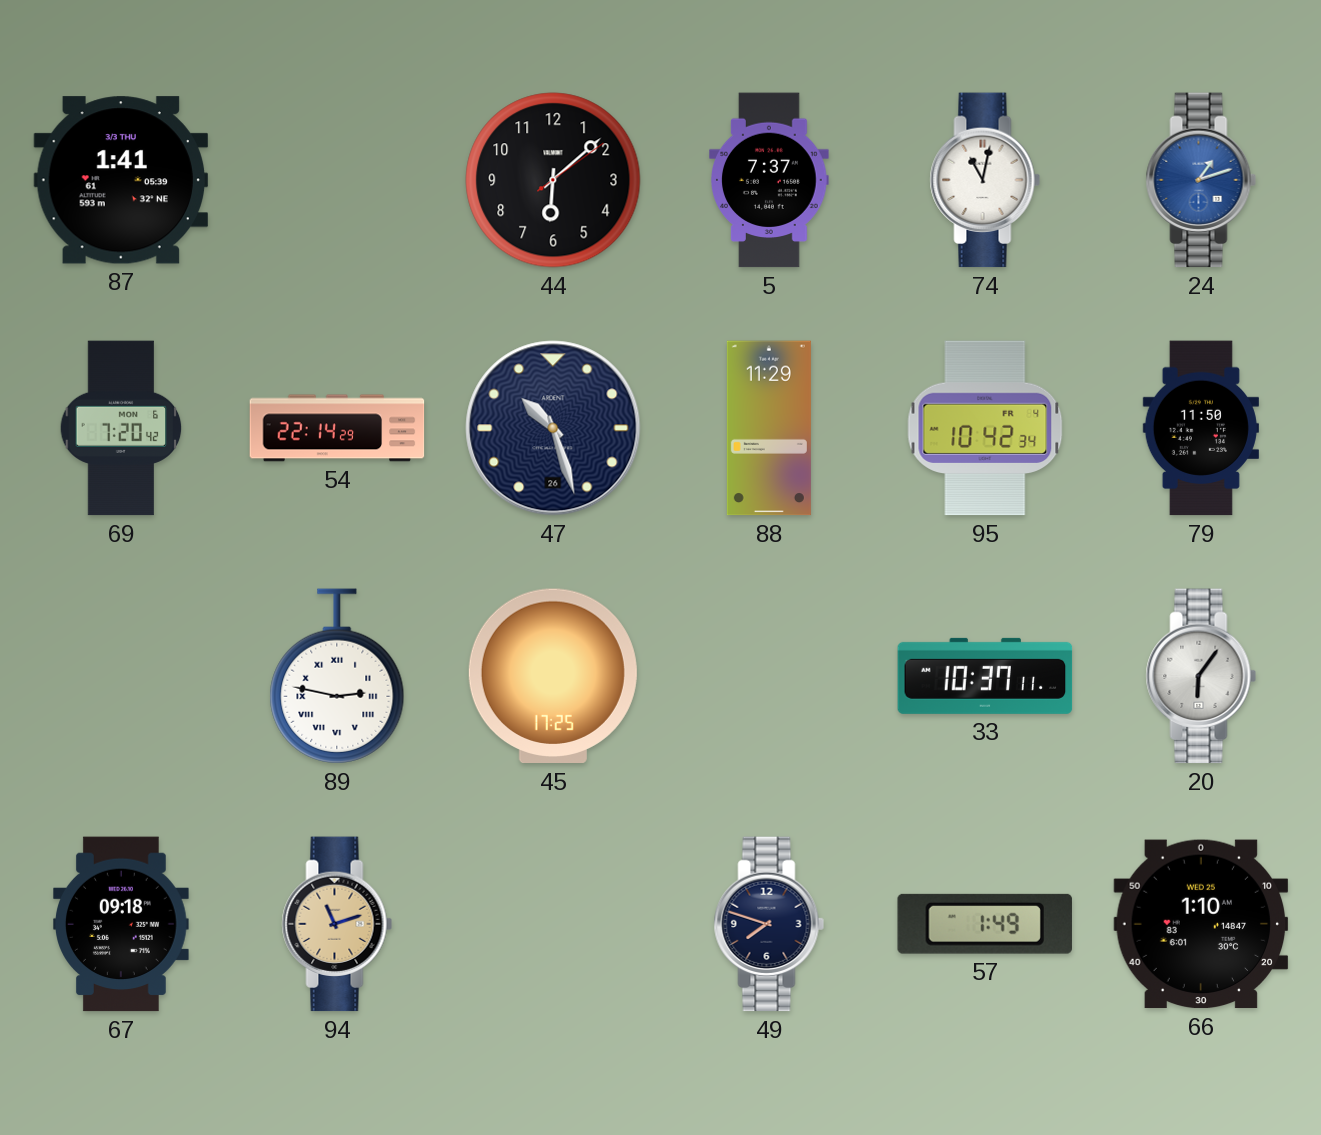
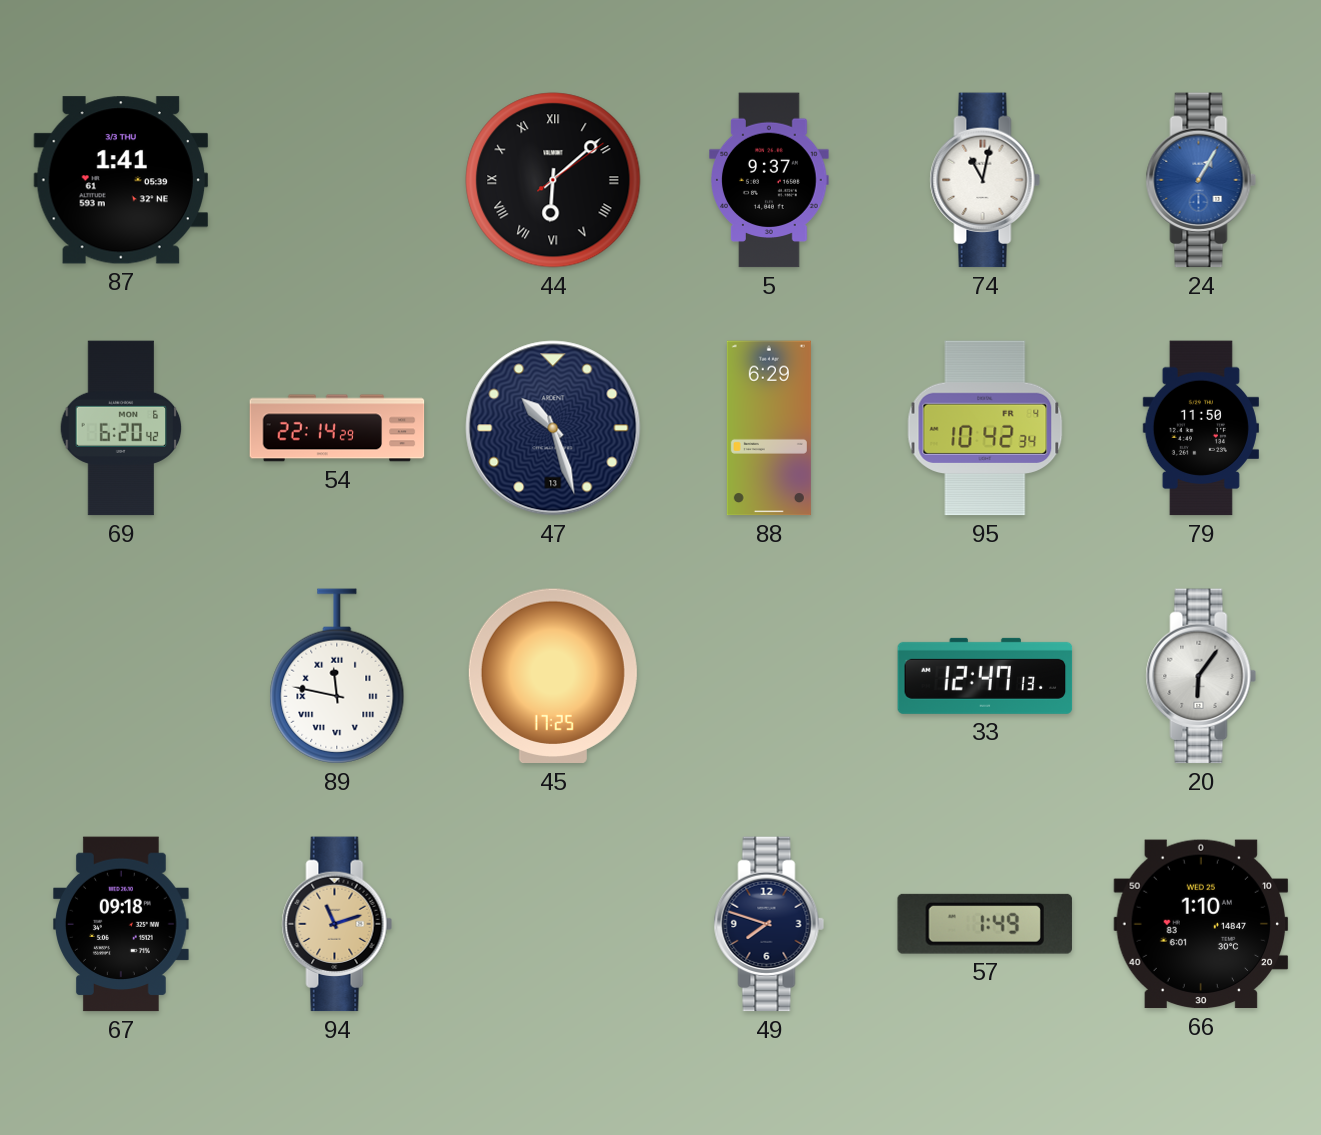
44 numerals: Arabic -> Roman
5: 7:37 -> 9:37
24: 1:12 -> 1:05
69: 7:20 -> 6:20
47 date: 26 -> 13
88: 11:29 -> 6:29
89: 2:47 -> 11:47
33: 10:37 -> 12:47
